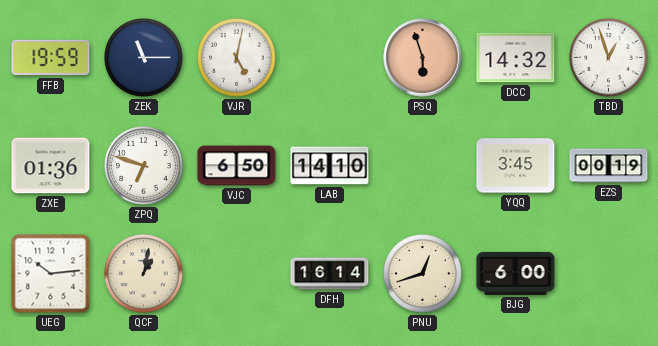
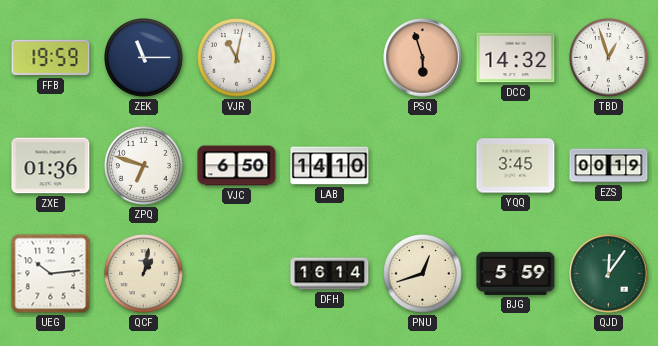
VJR: 5:02 -> 11:02
BJG: 6:00 -> 5:59
QJD: none -> 12:06
